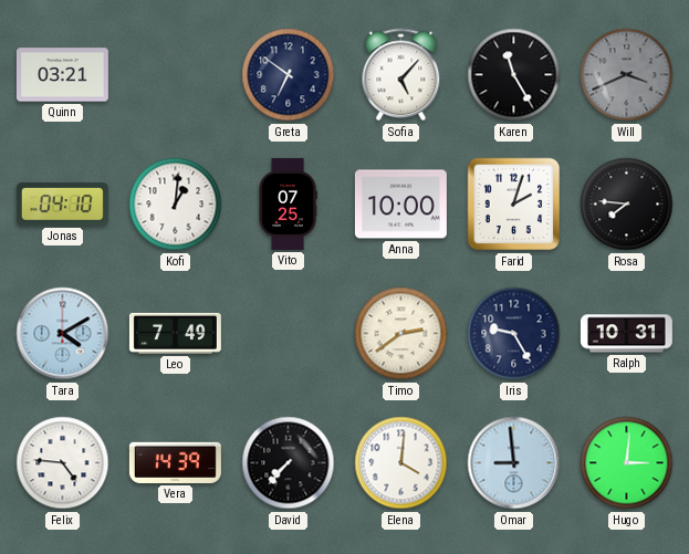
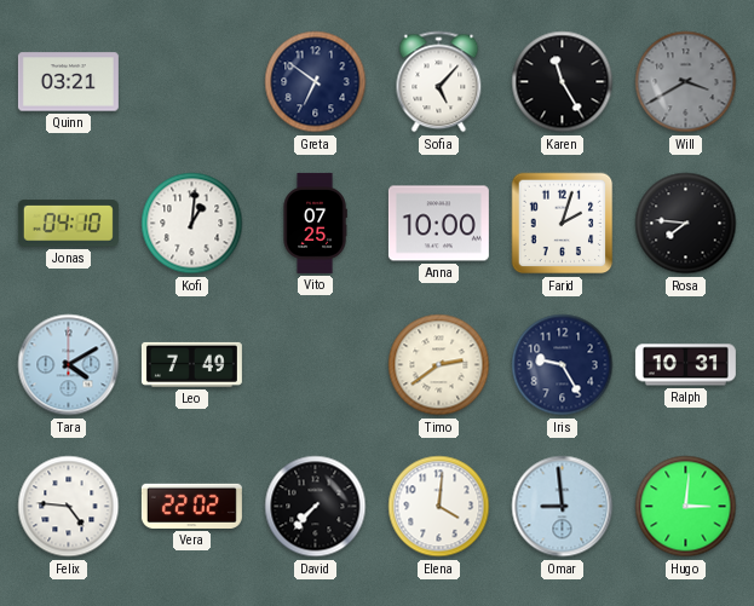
Will: 3:41 -> 3:40
Vera: 14:39 -> 22:02
